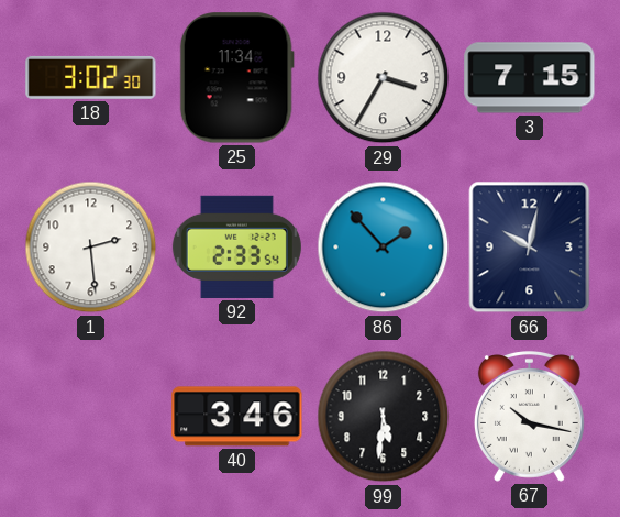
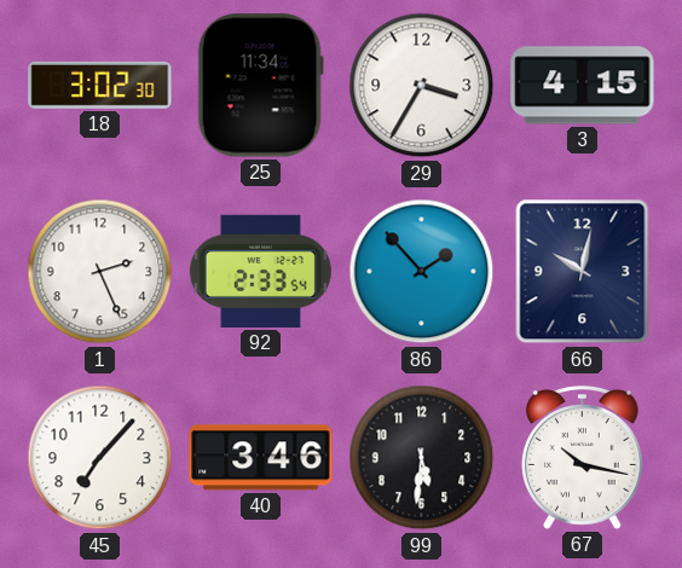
3: 7:15 -> 4:15
1: 2:29 -> 2:26
45: none -> 7:07
